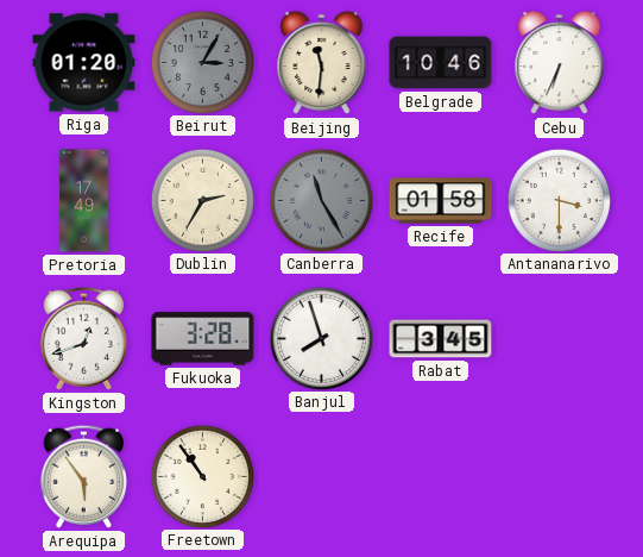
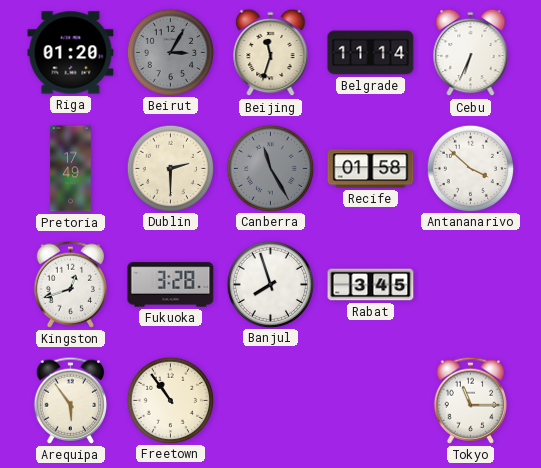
Beijing: 11:31 -> 11:33
Belgrade: 10:46 -> 11:14
Dublin: 2:35 -> 2:30
Antananarivo: 3:30 -> 3:52
Tokyo: none -> 11:15
